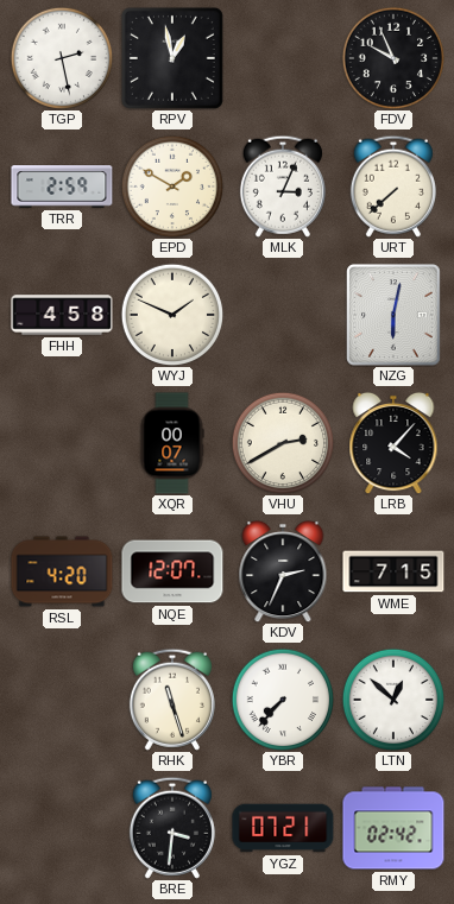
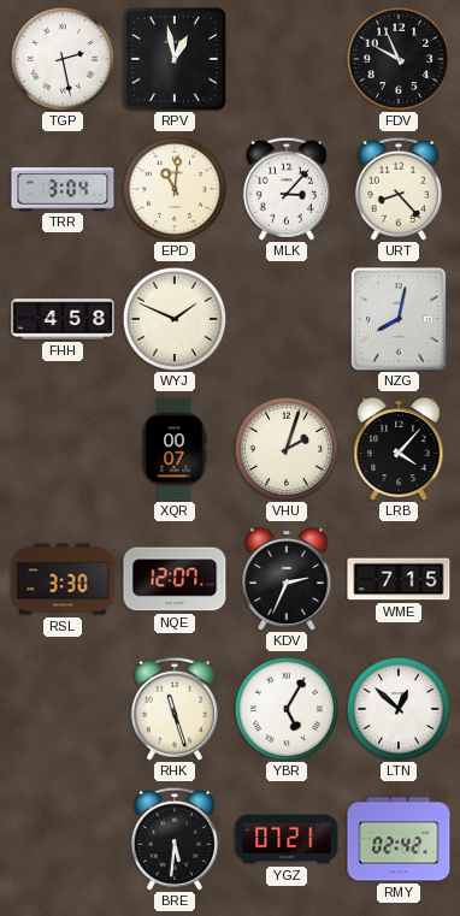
TRR: 2:59 -> 3:04
EPD: 1:50 -> 11:01
MLK: 3:04 -> 3:07
URT: 7:38 -> 8:23
NZG: 6:02 -> 8:02
VHU: 2:40 -> 2:03
RSL: 4:20 -> 3:30
YBR: 7:37 -> 5:05
BRE: 3:31 -> 5:31
